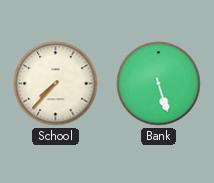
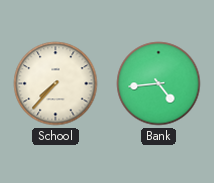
Bank: 5:27 -> 4:44
